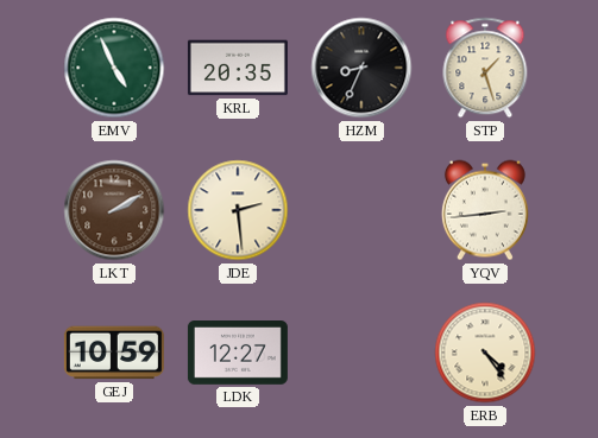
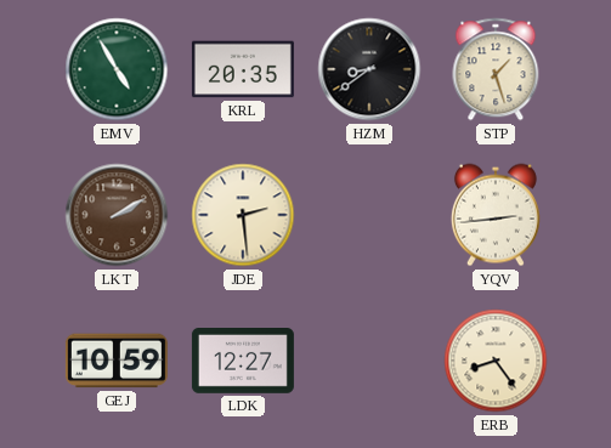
EMV: 4:56 -> 4:55
HZM: 8:34 -> 8:39
ERB: 4:24 -> 8:24
